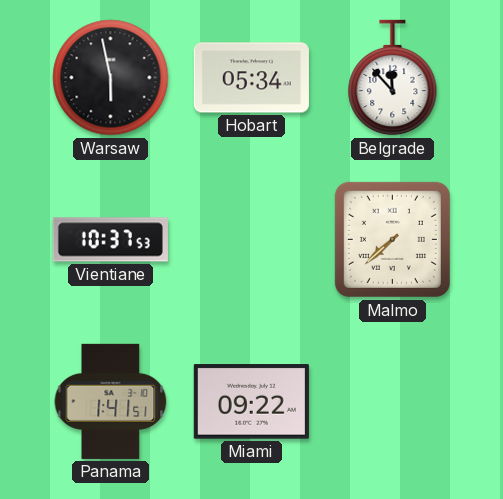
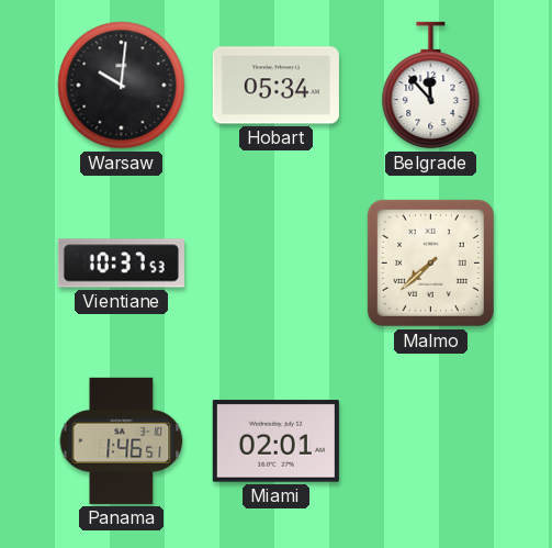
Warsaw: 5:58 -> 10:01
Panama: 1:41 -> 1:46
Miami: 09:22 -> 02:01
